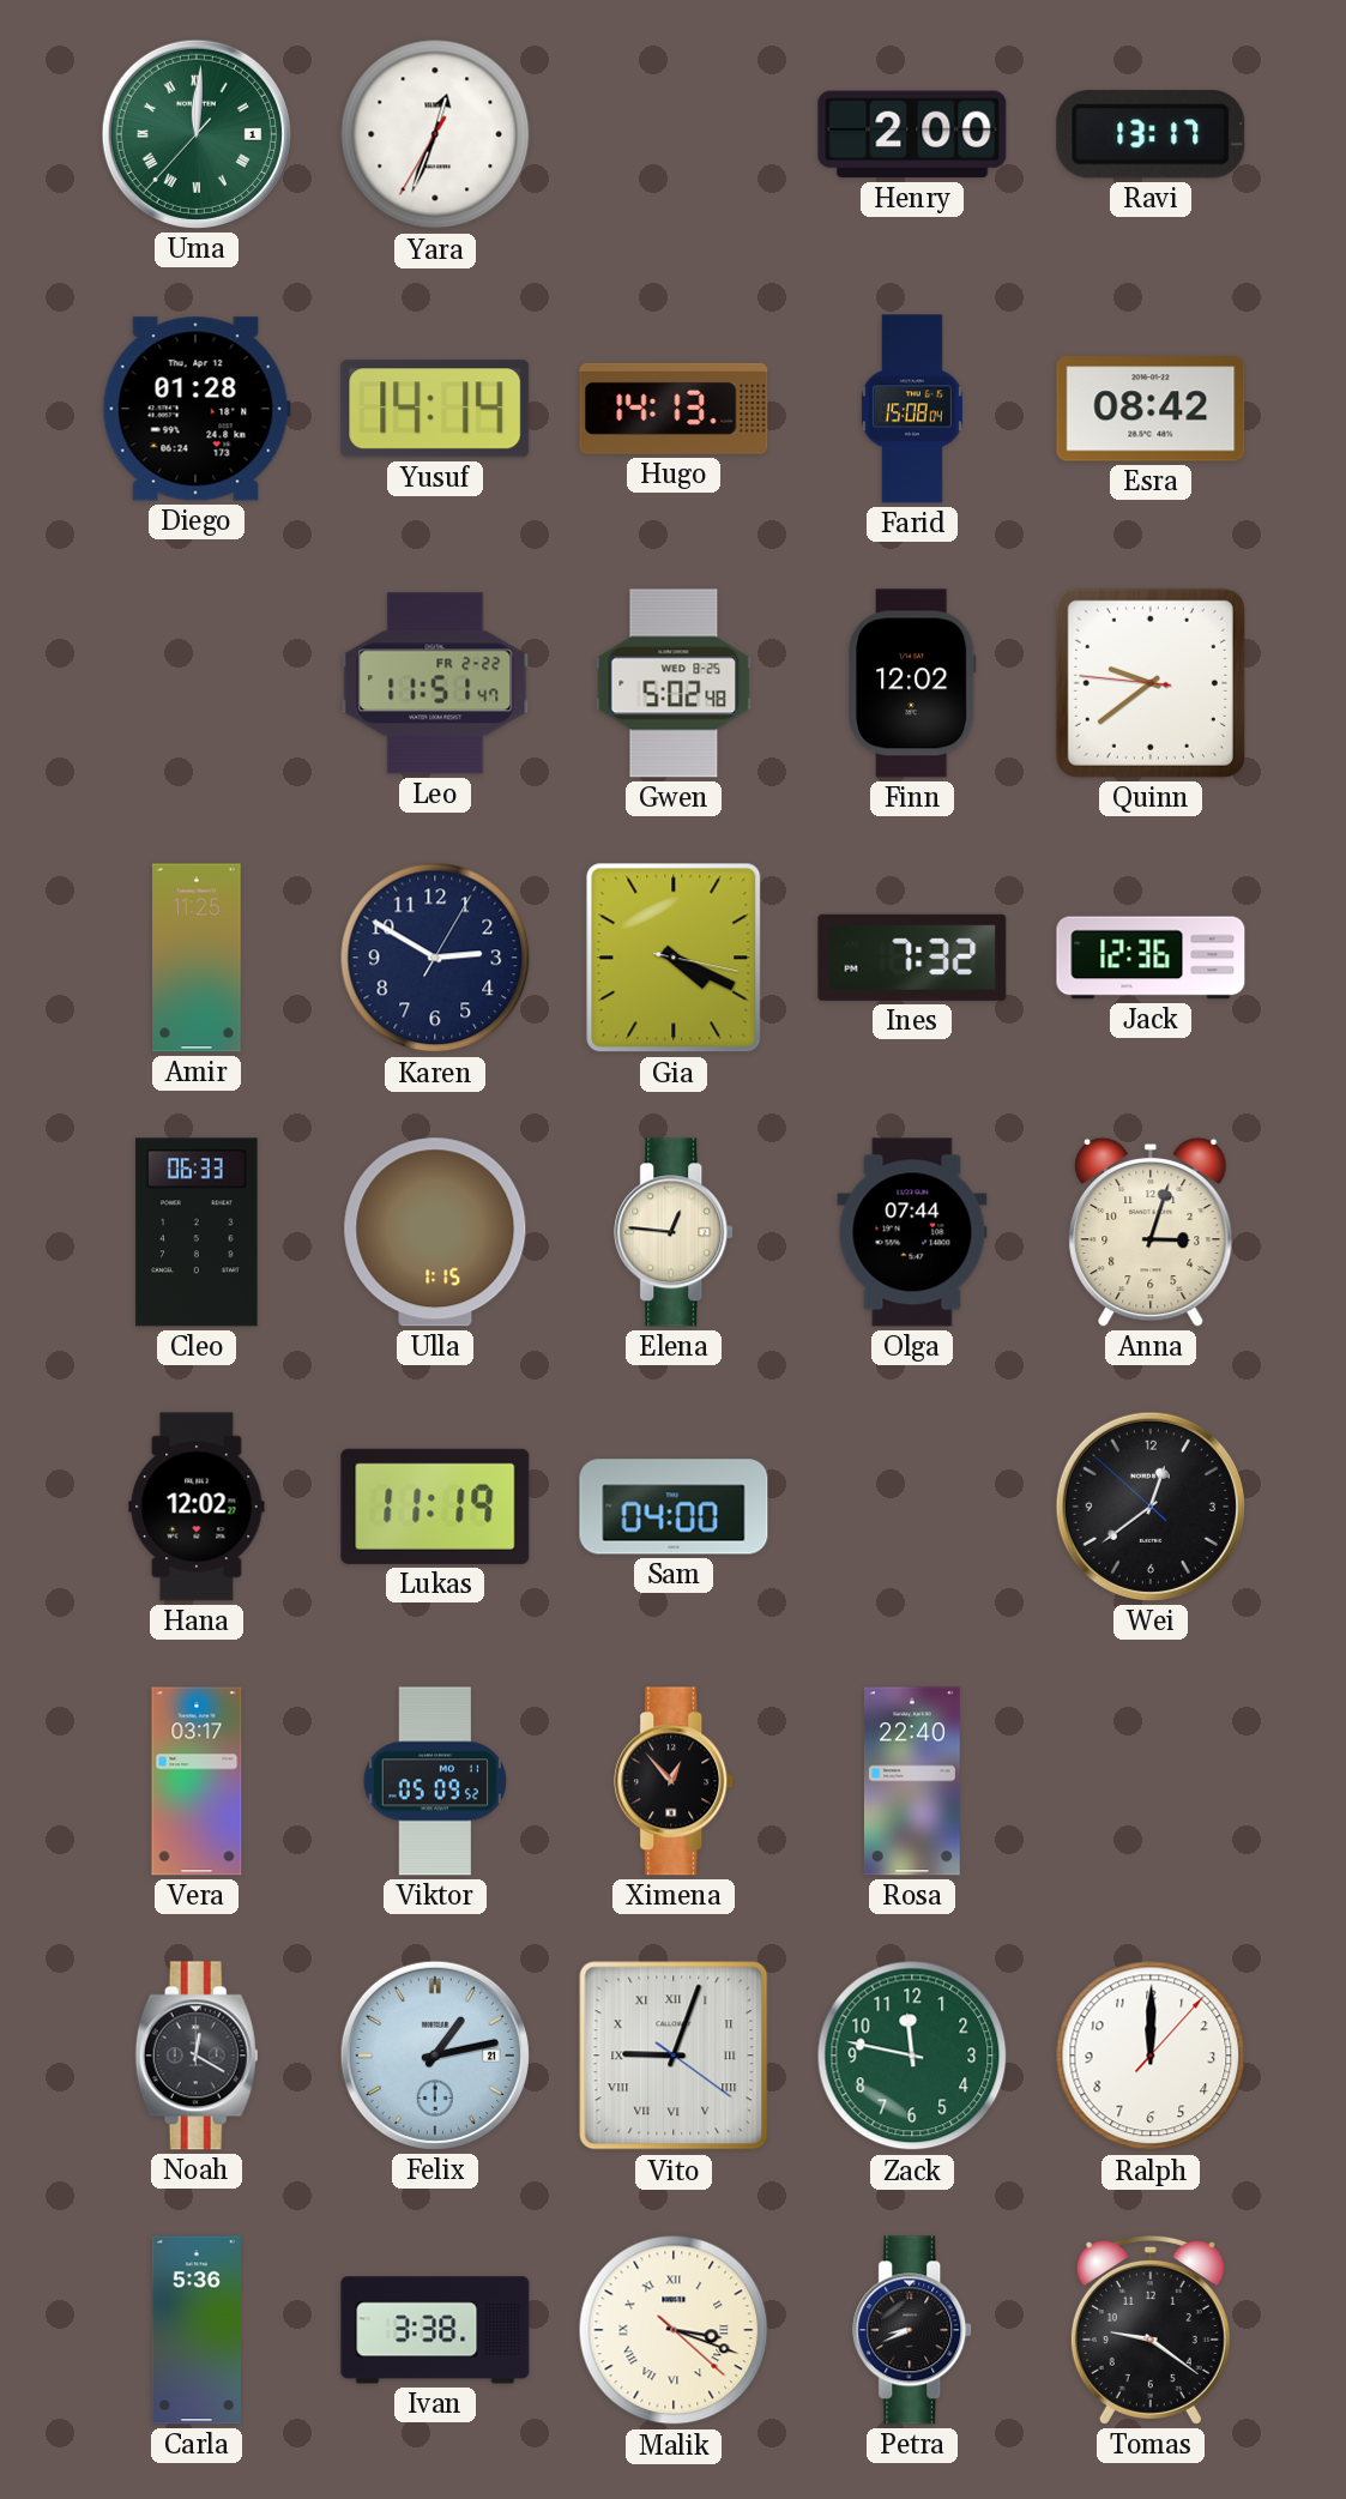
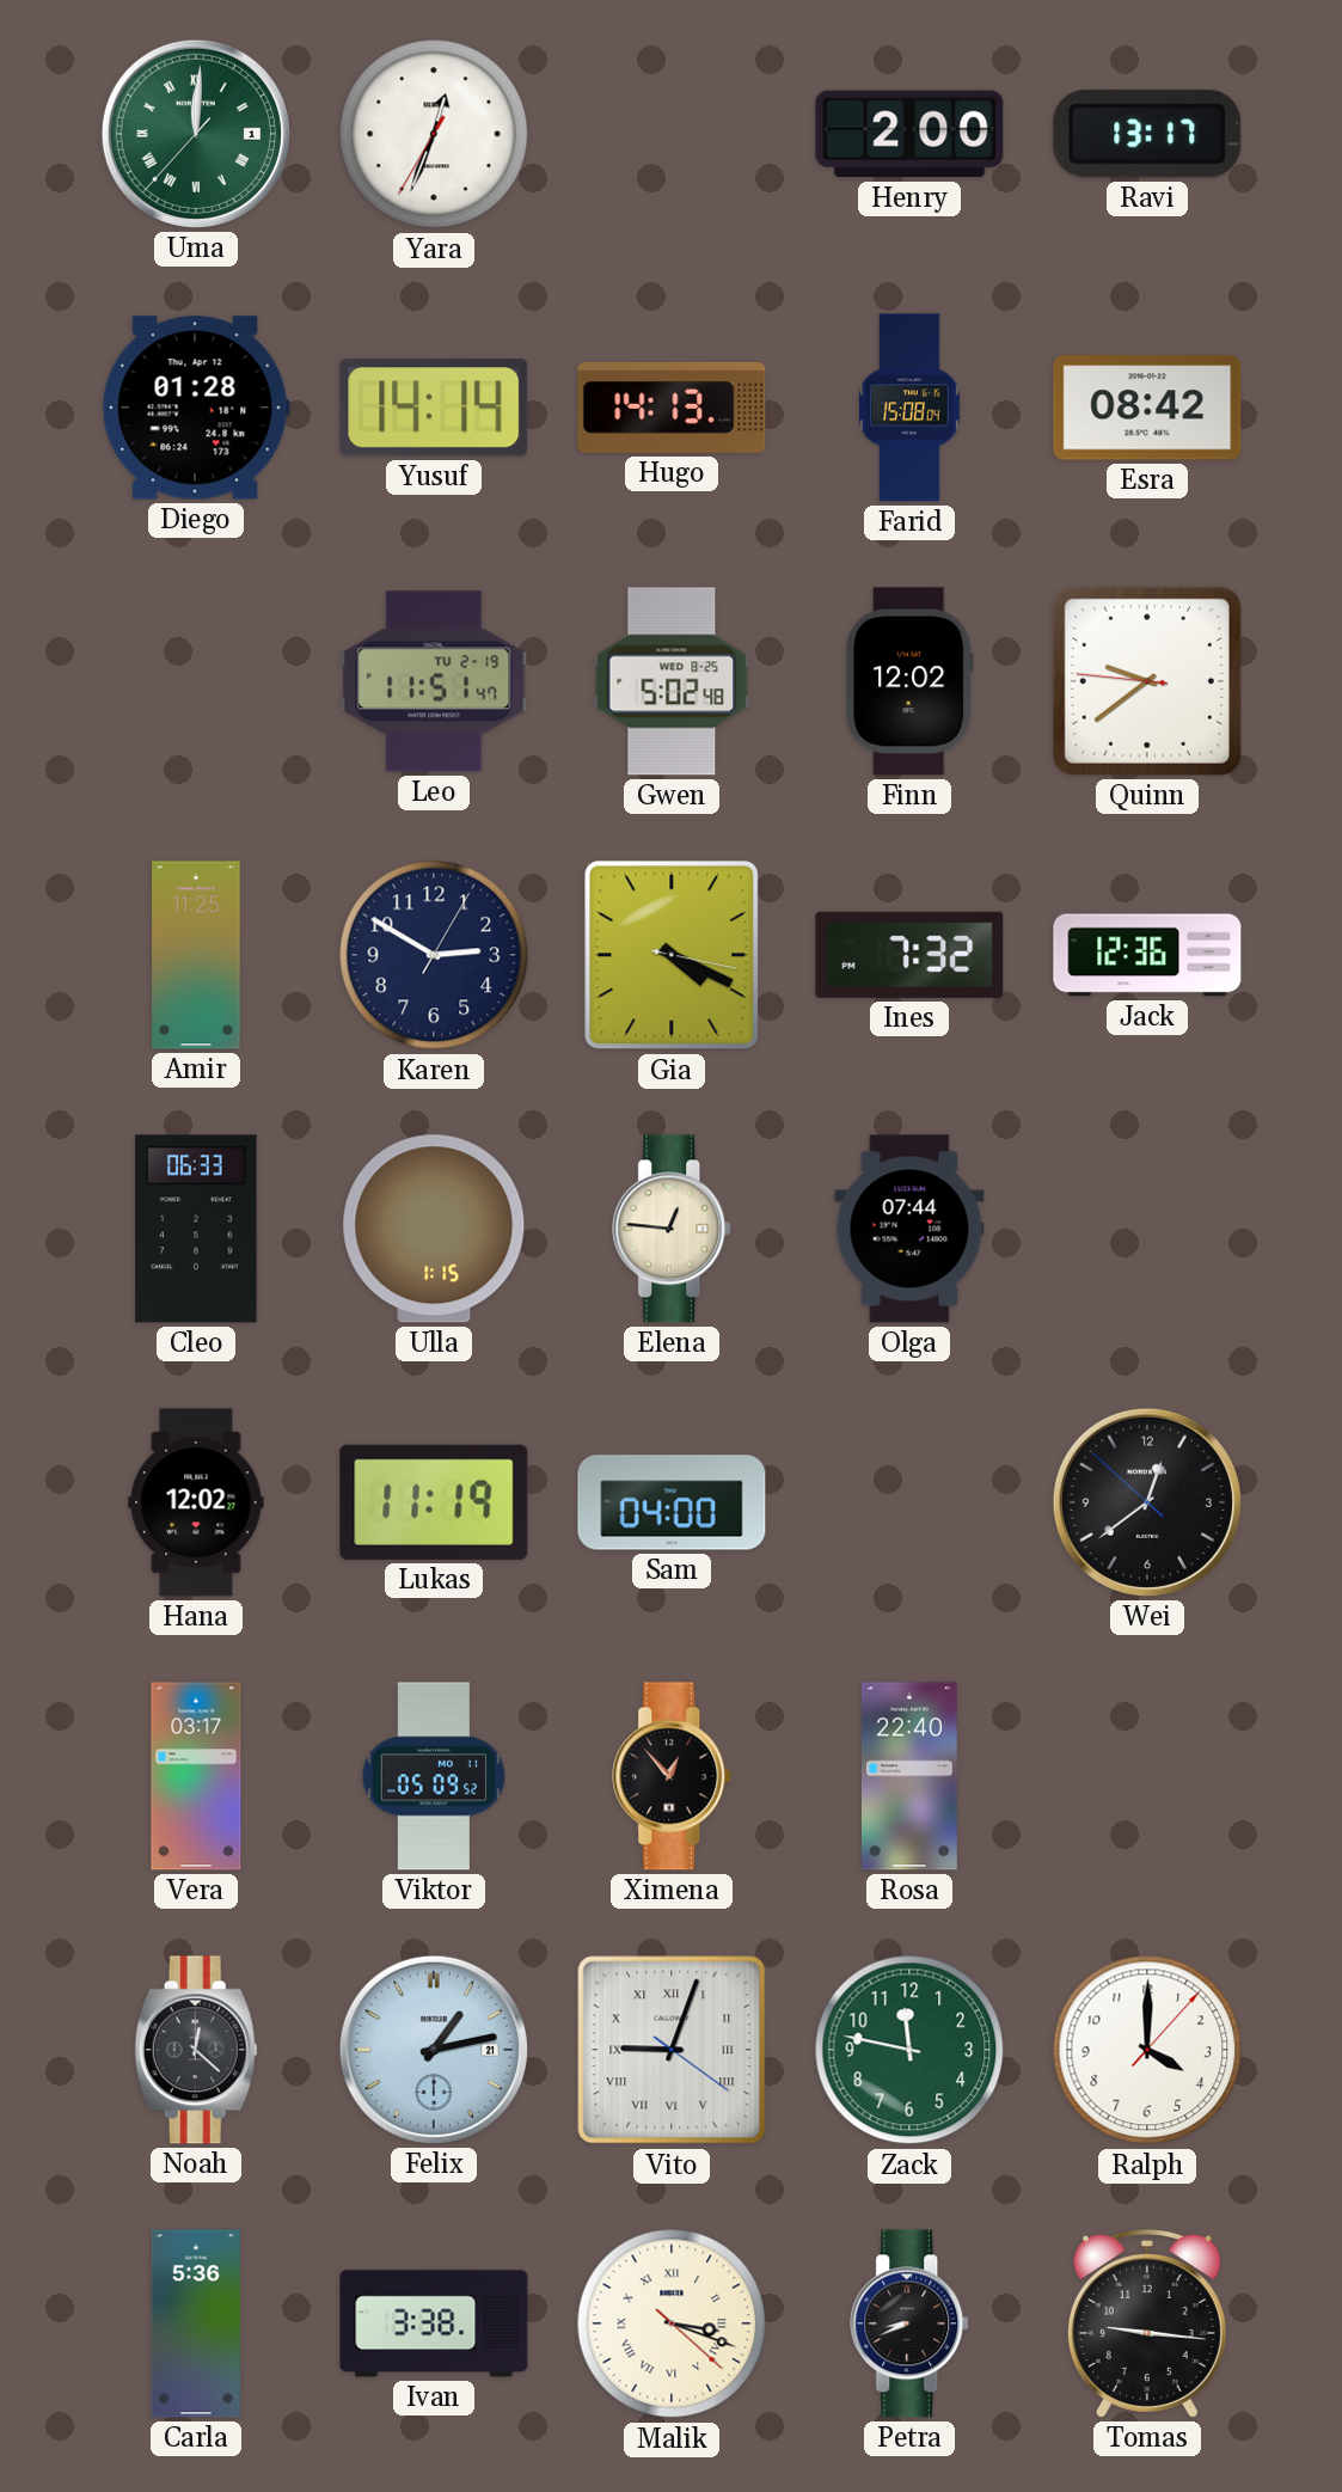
Leo date: FR 2-22 -> TU 2-19
Anna: 3:03 -> none
Noah: 12:20 -> 12:22
Ralph: 12:00 -> 4:00
Tomas: 9:21 -> 9:16
